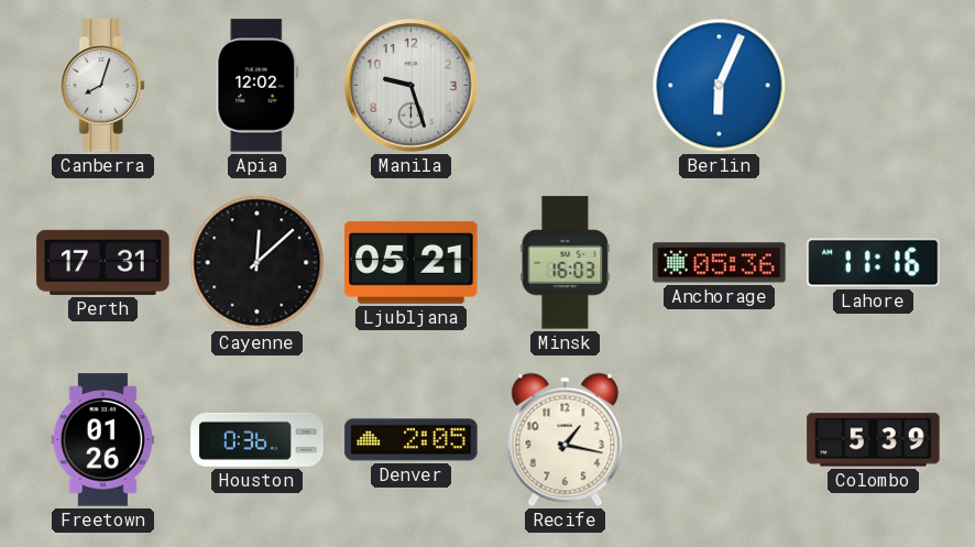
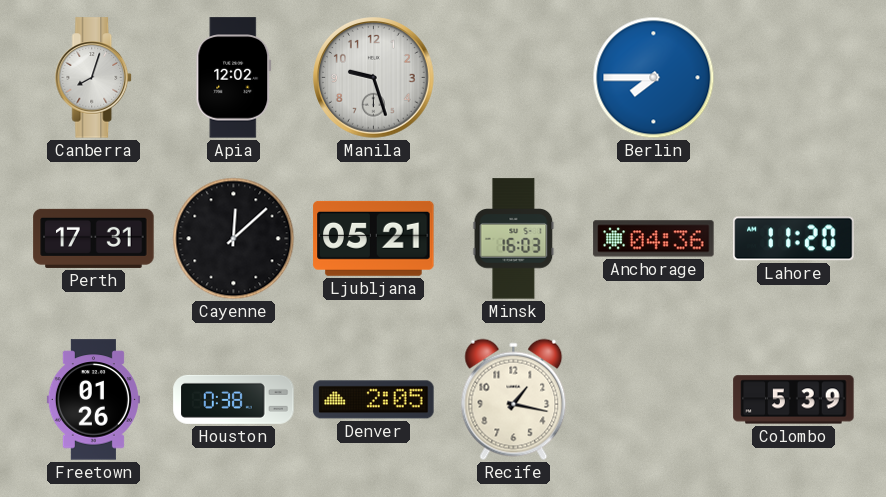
Berlin: 6:04 -> 7:45
Anchorage: 05:36 -> 04:36
Lahore: 11:16 -> 11:20
Houston: 0:36 -> 0:38
